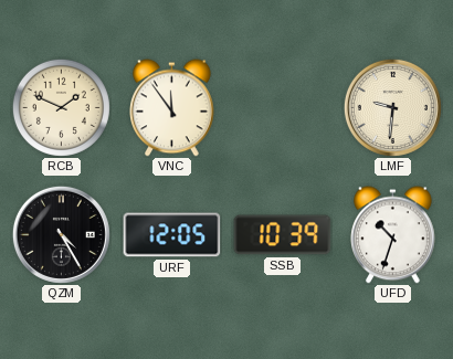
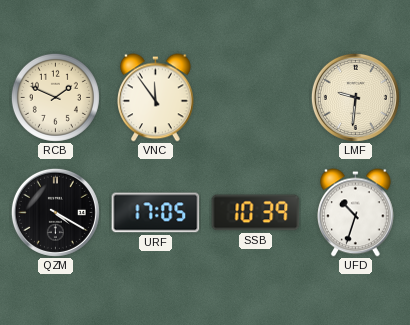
QZM: 4:25 -> 4:20
URF: 12:05 -> 17:05
